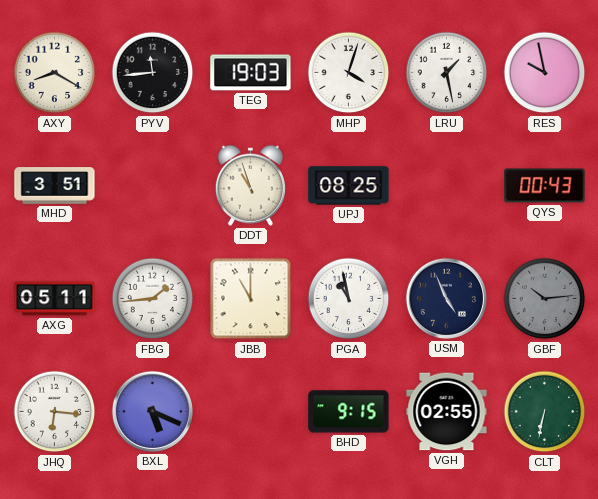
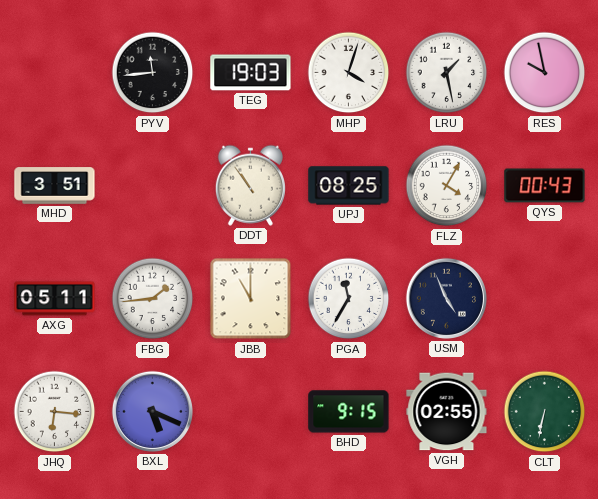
AXY: 8:20 -> none
DDT: 10:57 -> 10:54
FLZ: none -> 4:05
PGA: 10:58 -> 11:35
GBF: 10:14 -> none
